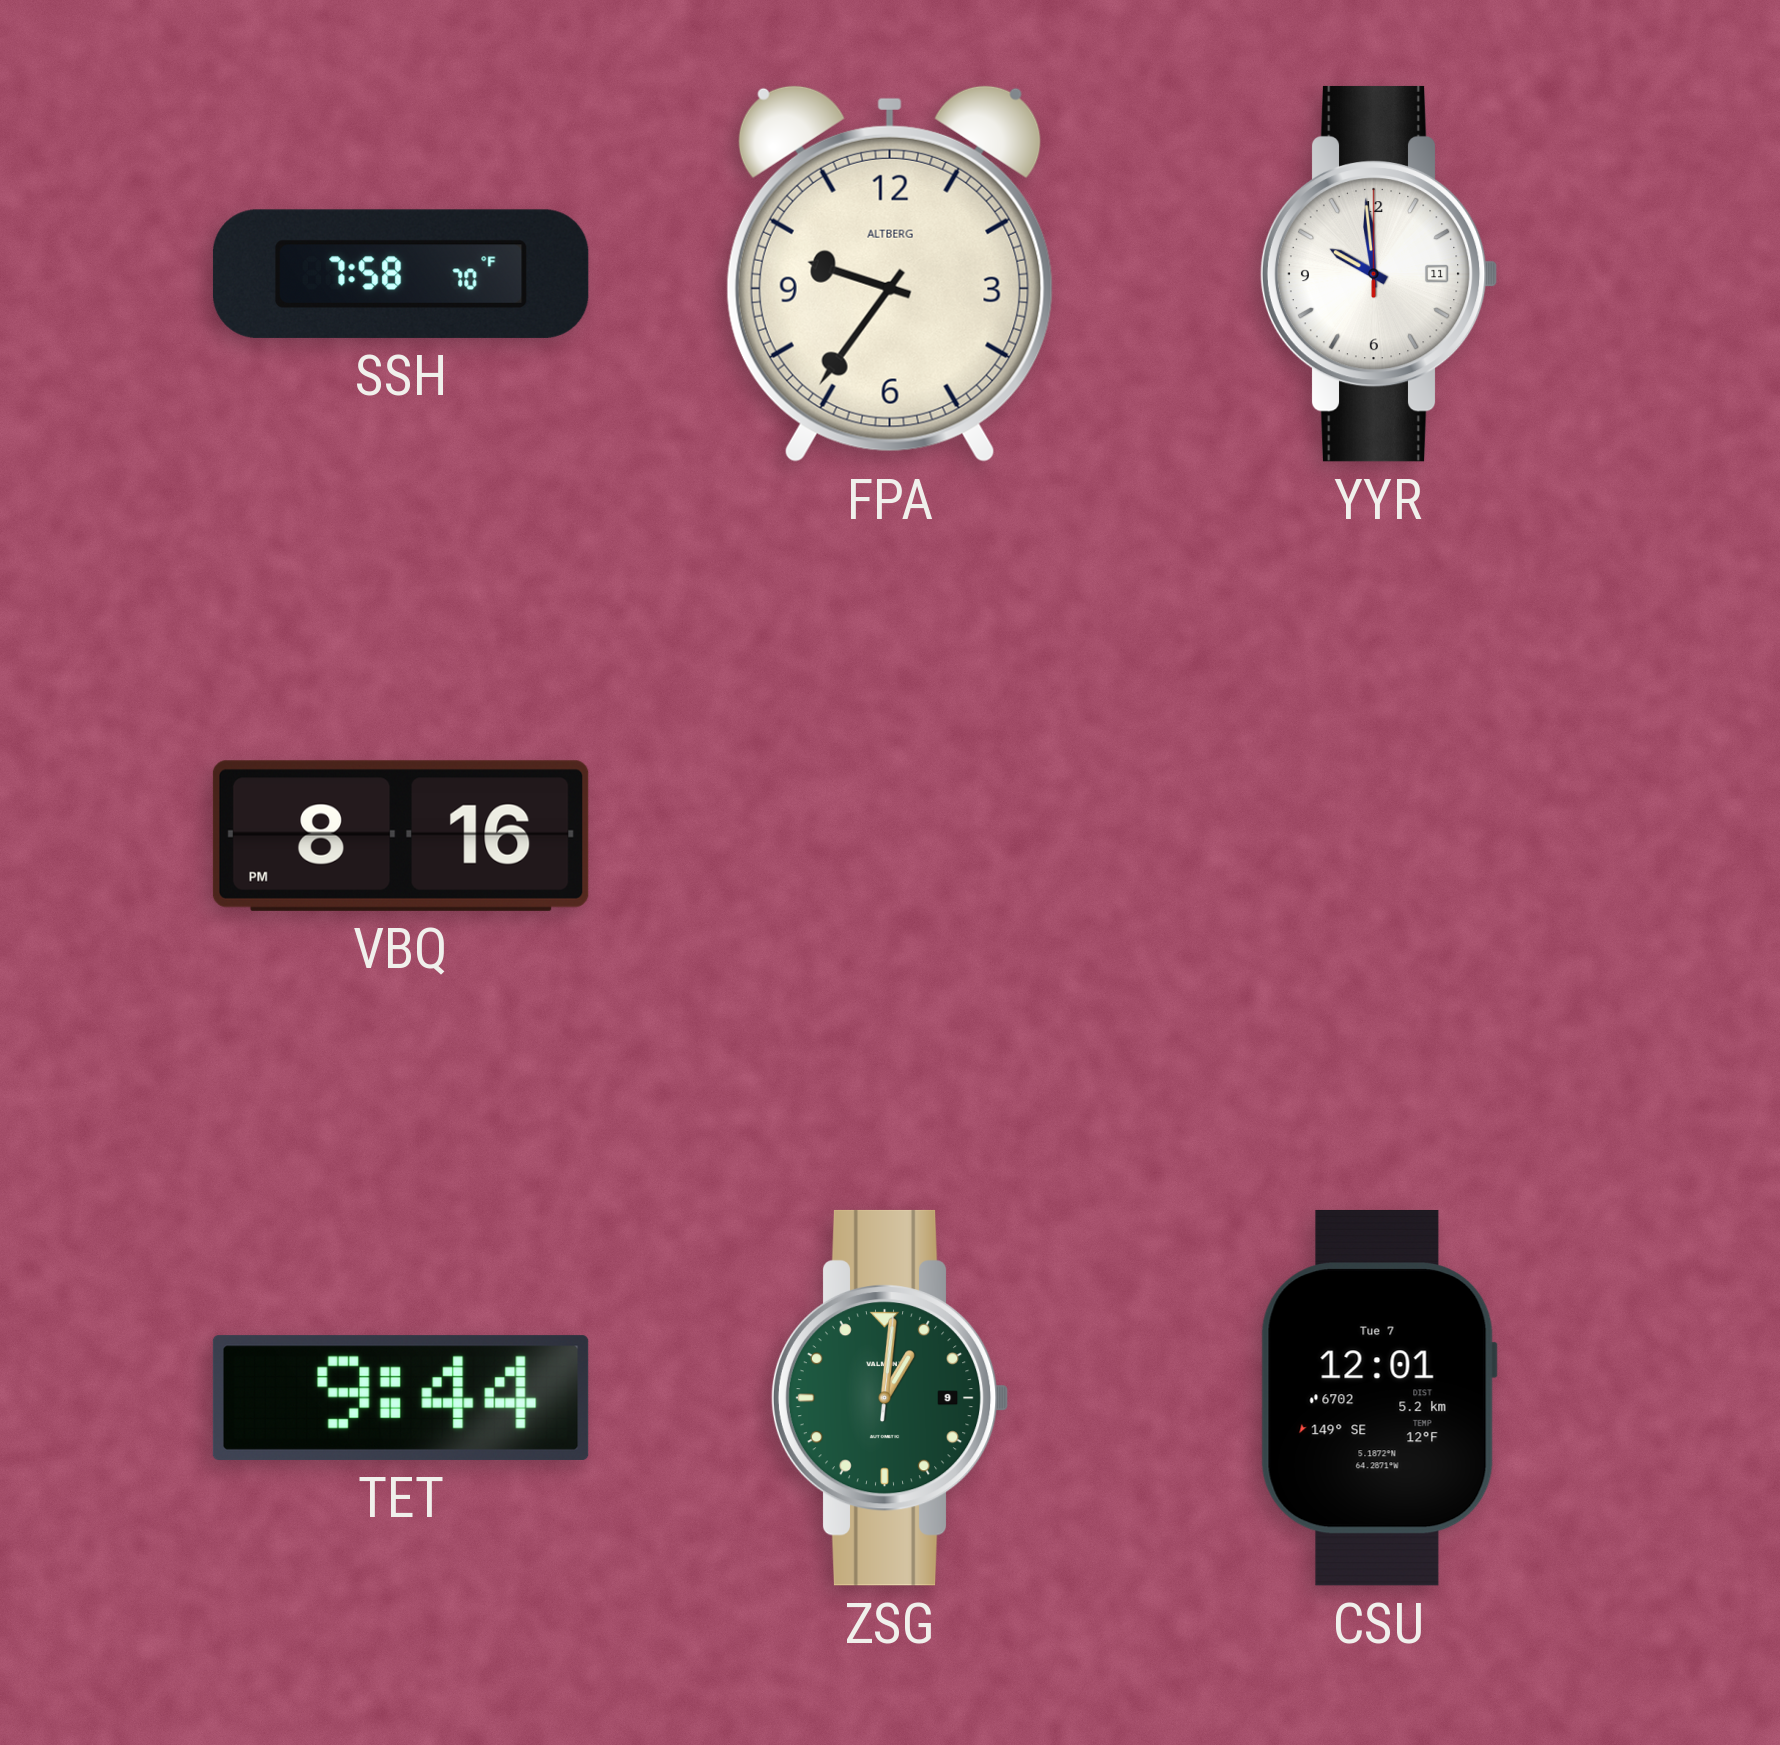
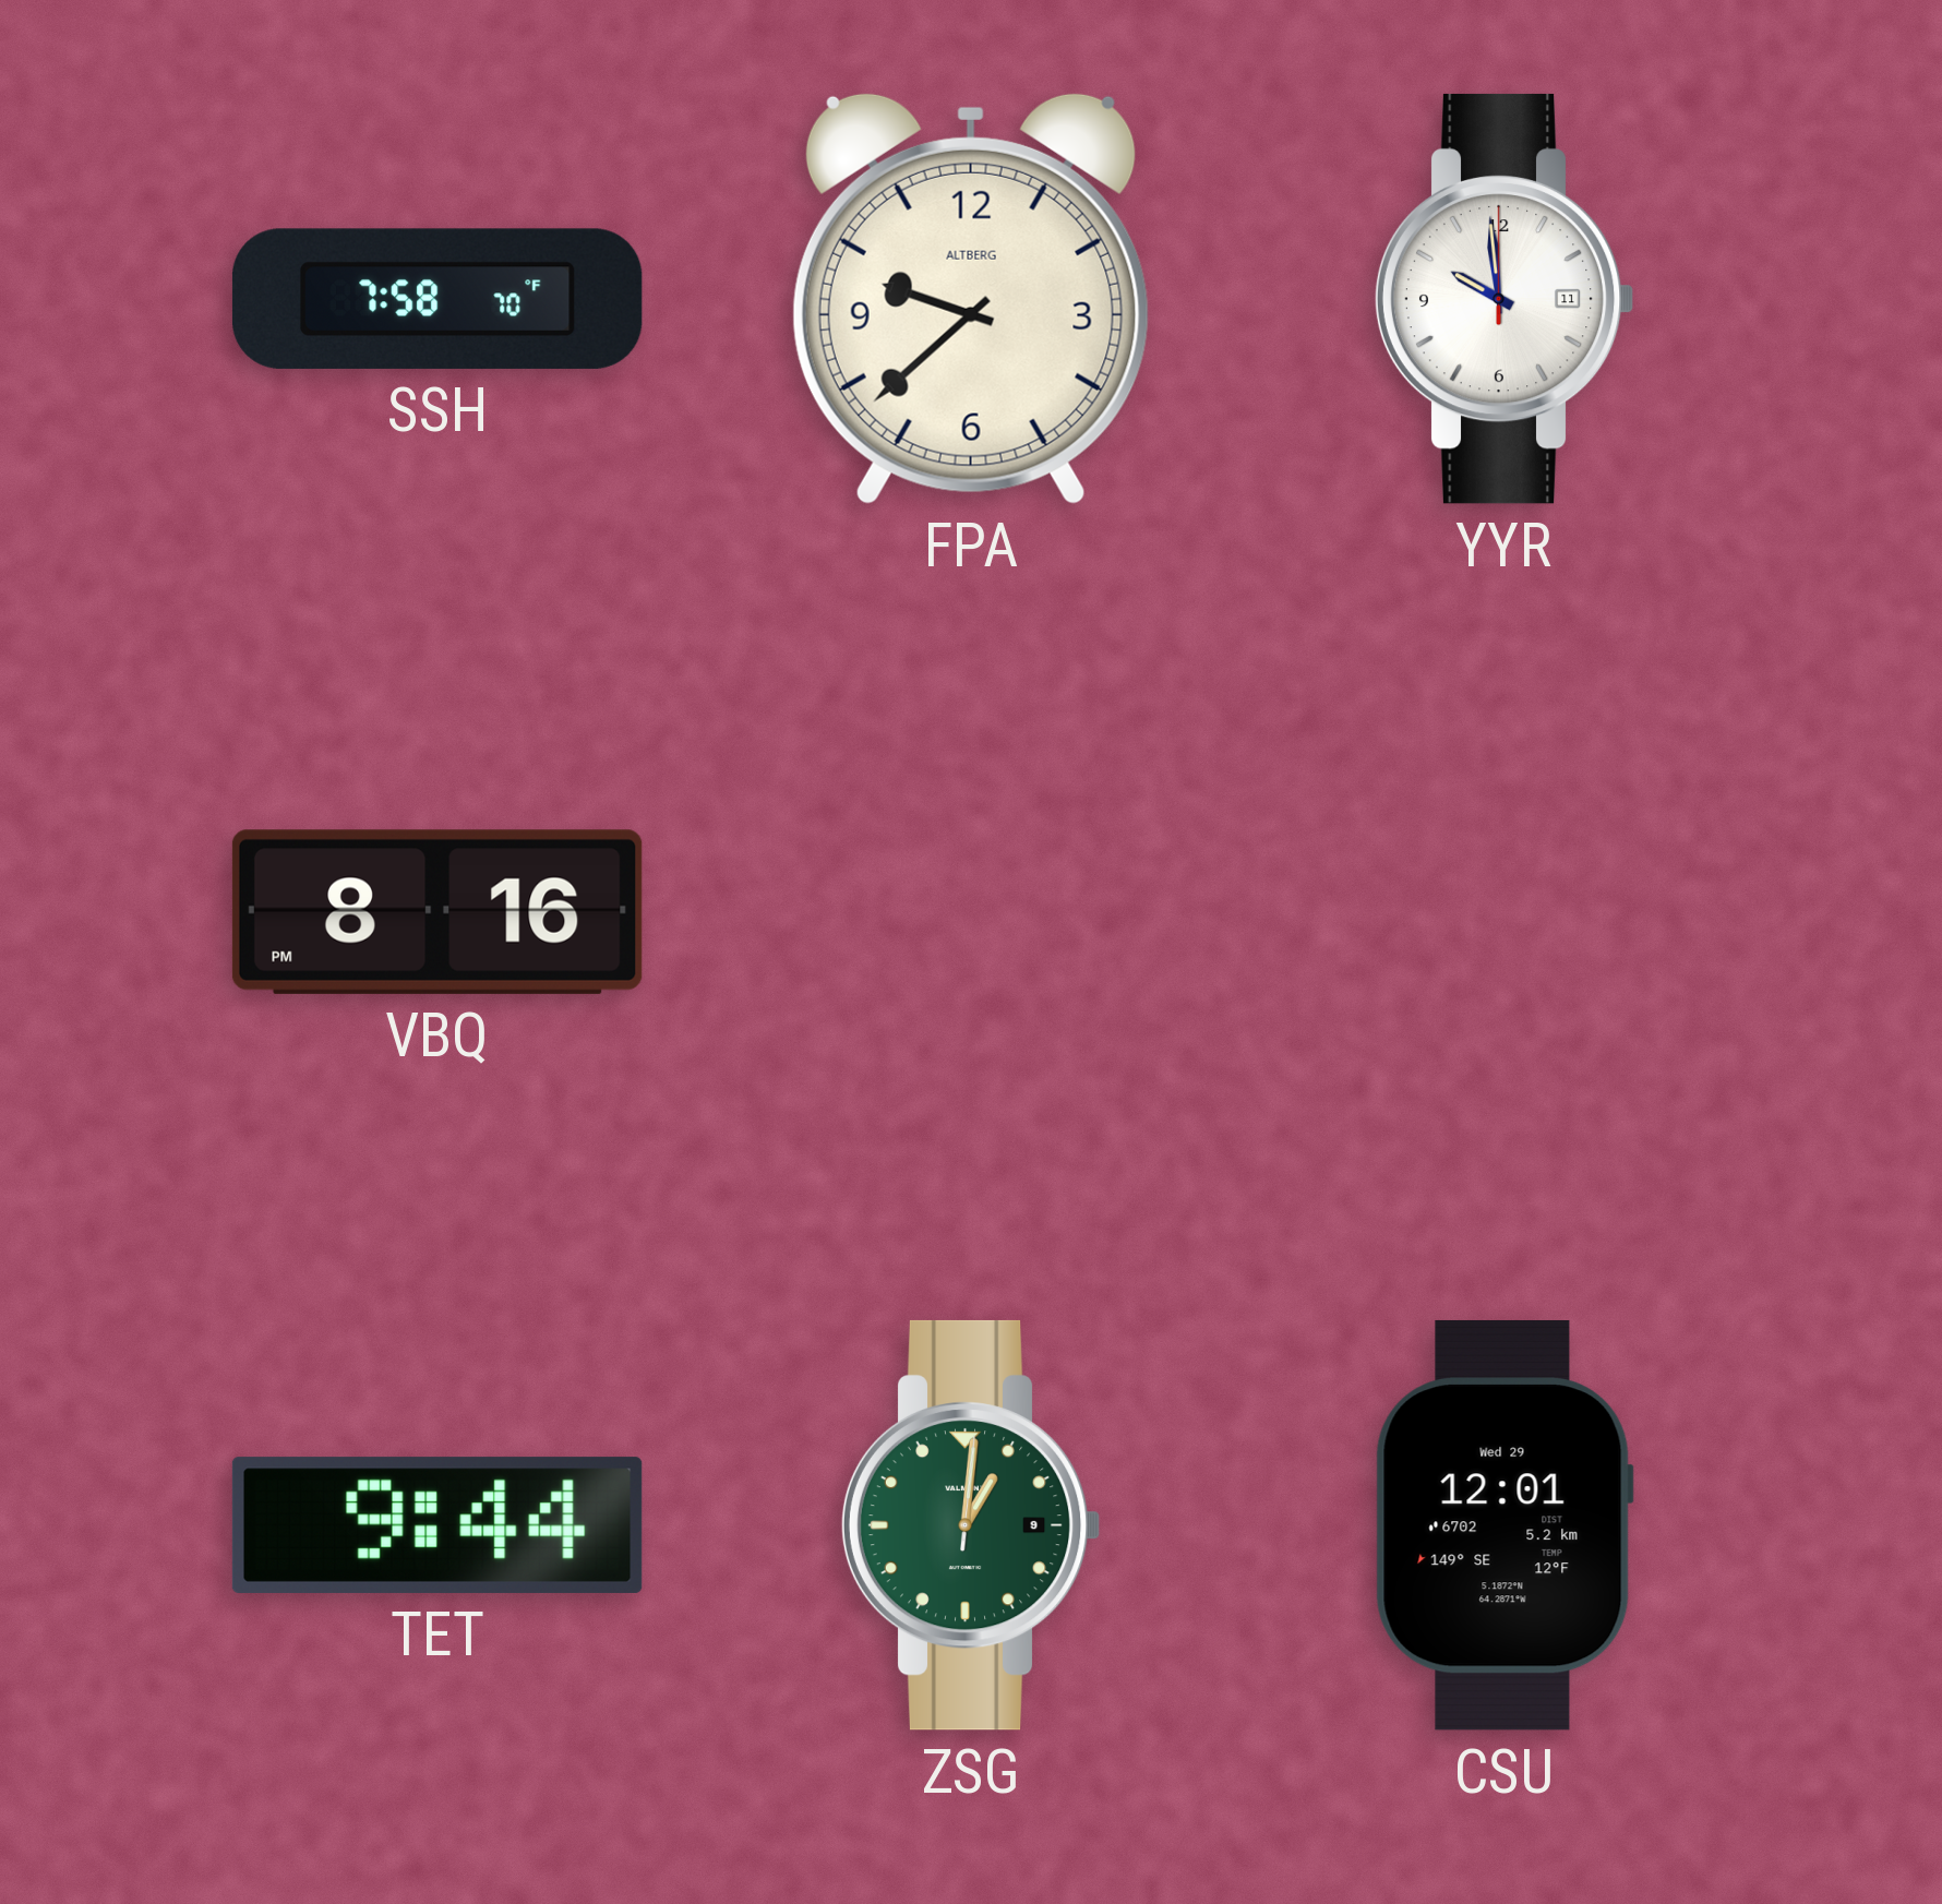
FPA: 9:36 -> 9:38
CSU date: Tue 7 -> Wed 29
